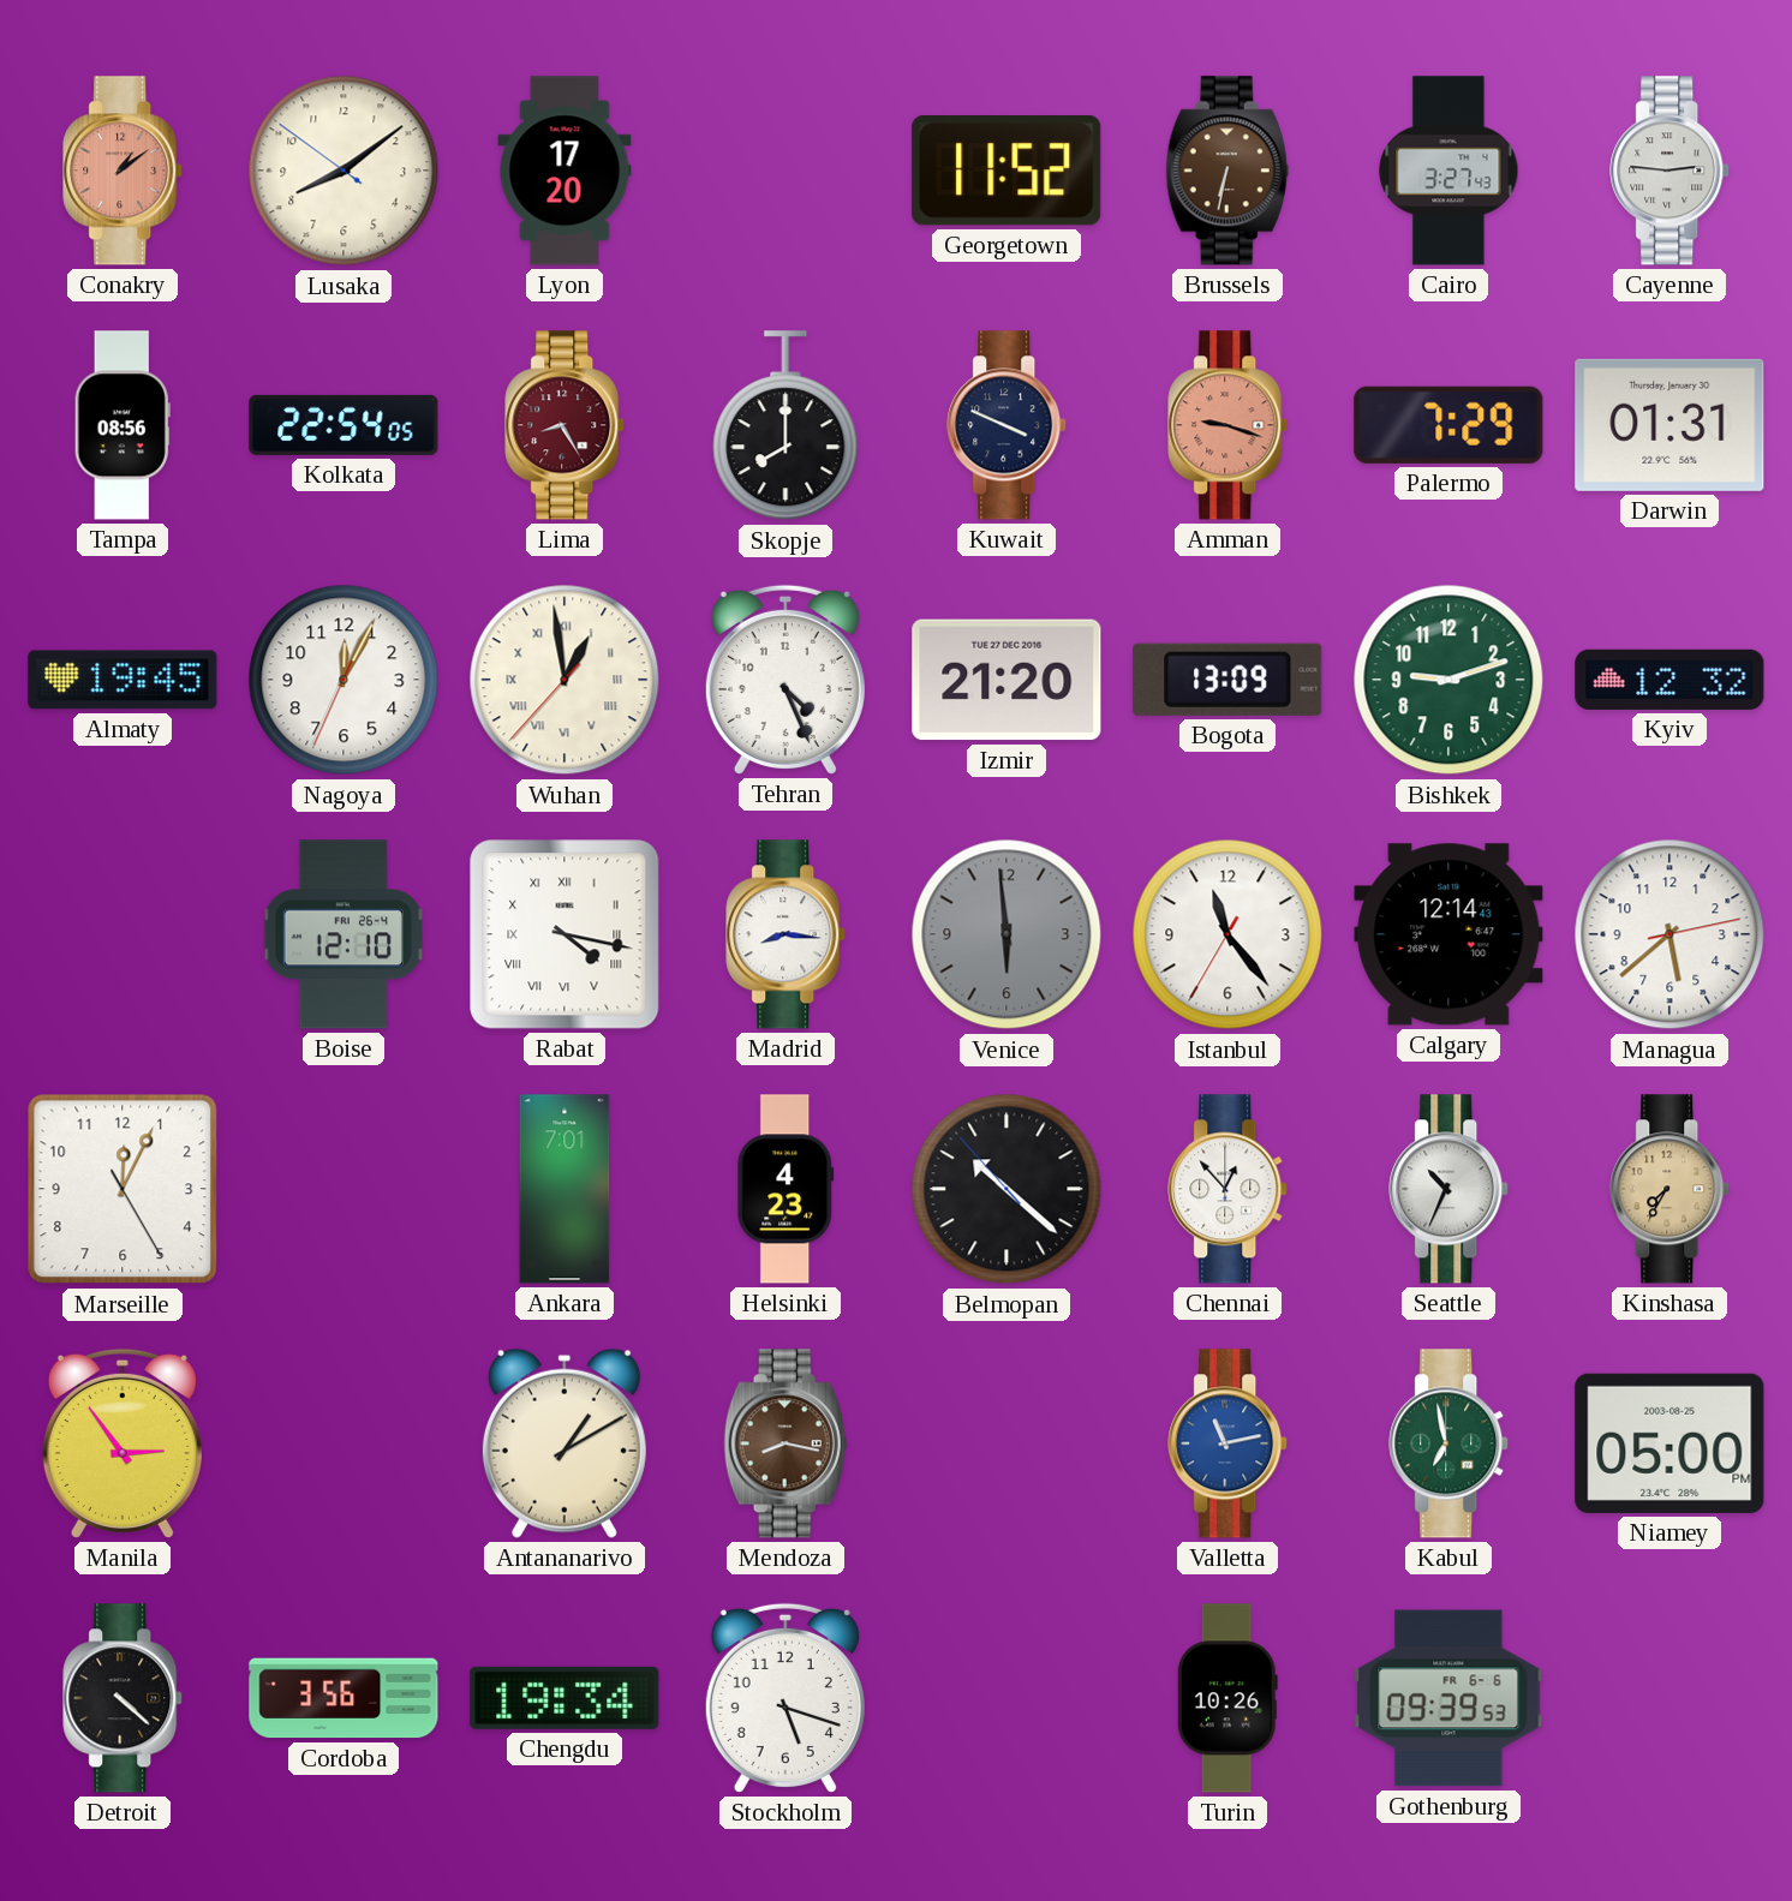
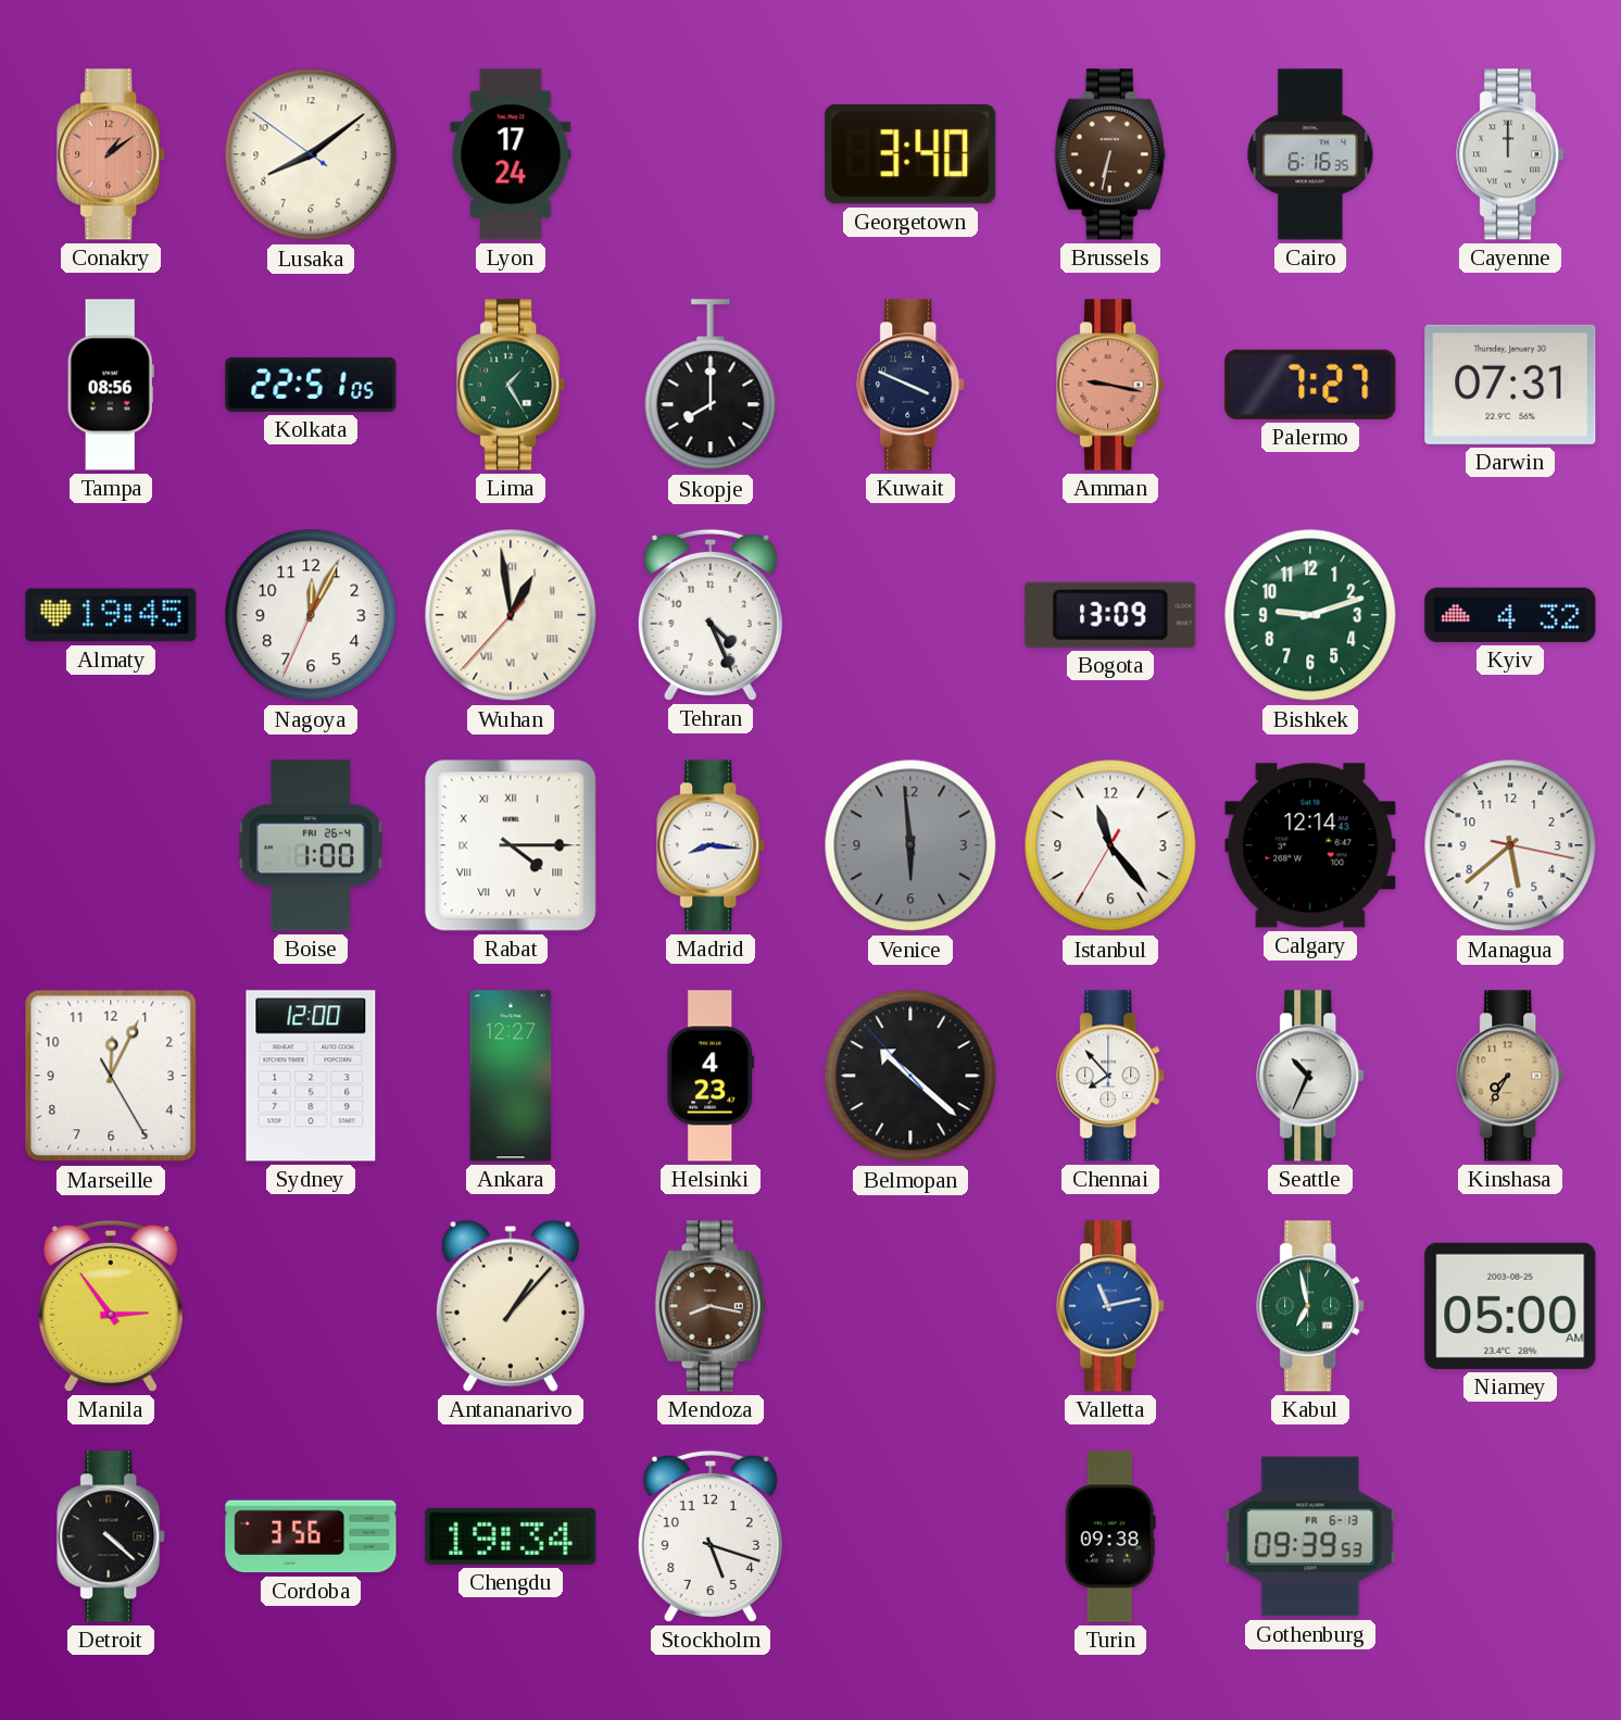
Lyon: 17:20 -> 17:24
Georgetown: 11:52 -> 3:40
Cairo: 3:27 -> 6:16
Cayenne: 2:46 -> 12:00
Kolkata: 22:54 -> 22:51
Lima: 8:25 -> 1:25
Lima dial: burgundy -> green
Amman: 9:18 -> 9:17
Palermo: 7:29 -> 7:27
Darwin: 01:31 -> 07:31
Izmir: 21:20 -> none
Kyiv: 12:32 -> 4:32
Boise: 12:10 -> 1:00
Rabat: 4:17 -> 4:15
Managua: 5:38:13 -> 5:38:17
Sydney: none -> 12:00
Ankara: 7:01 -> 12:27
Chennai: 12:53 -> 7:53
Antananarivo: 1:10 -> 1:07
Niamey: 05:00 PM -> 05:00 AM
Turin: 10:26 -> 09:38
Gothenburg date: FR 6-6 -> FR 6-13
